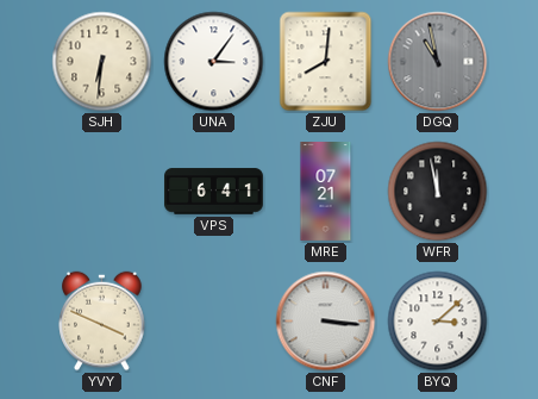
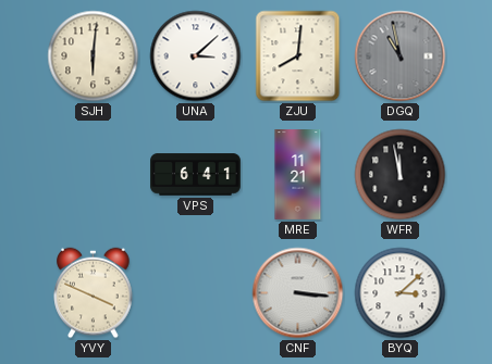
SJH: 6:31 -> 6:01
UNA: 3:06 -> 3:08
MRE: 07:21 -> 11:21
